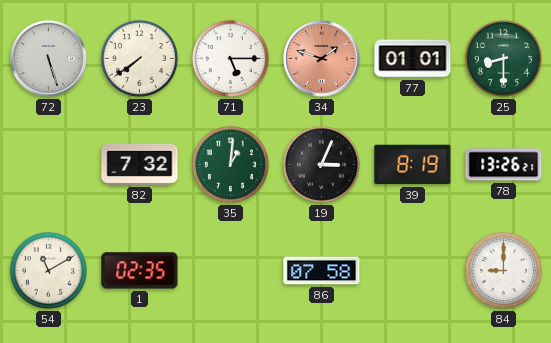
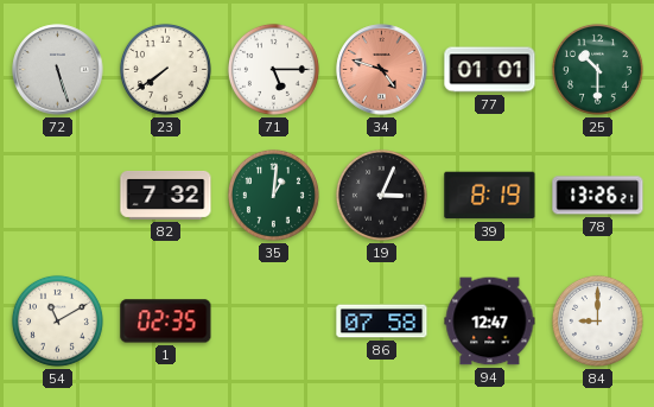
34: 1:48 -> 4:48
25: 8:30 -> 10:30
94: none -> 12:47
